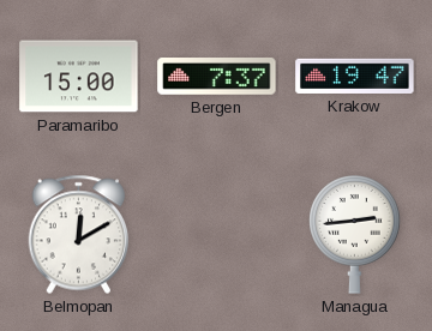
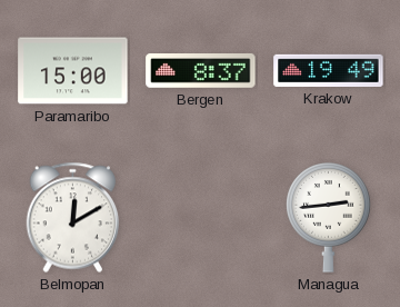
Bergen: 7:37 -> 8:37
Krakow: 19:47 -> 19:49
